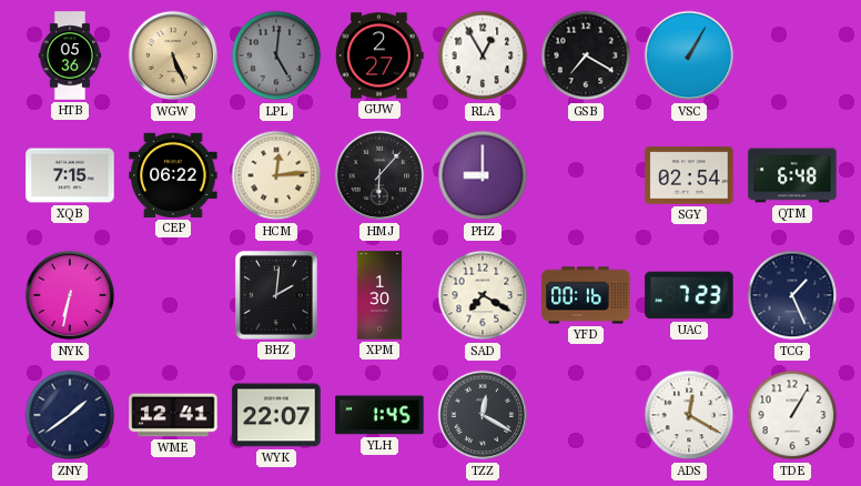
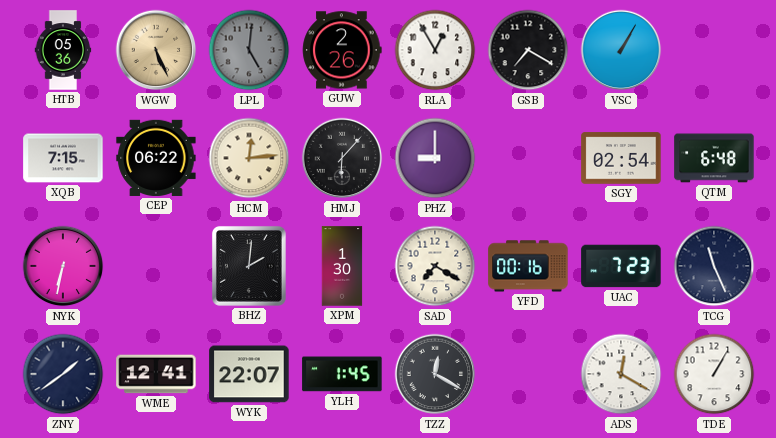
GUW: 2:27 -> 2:26
TCG: 1:26 -> 11:26
